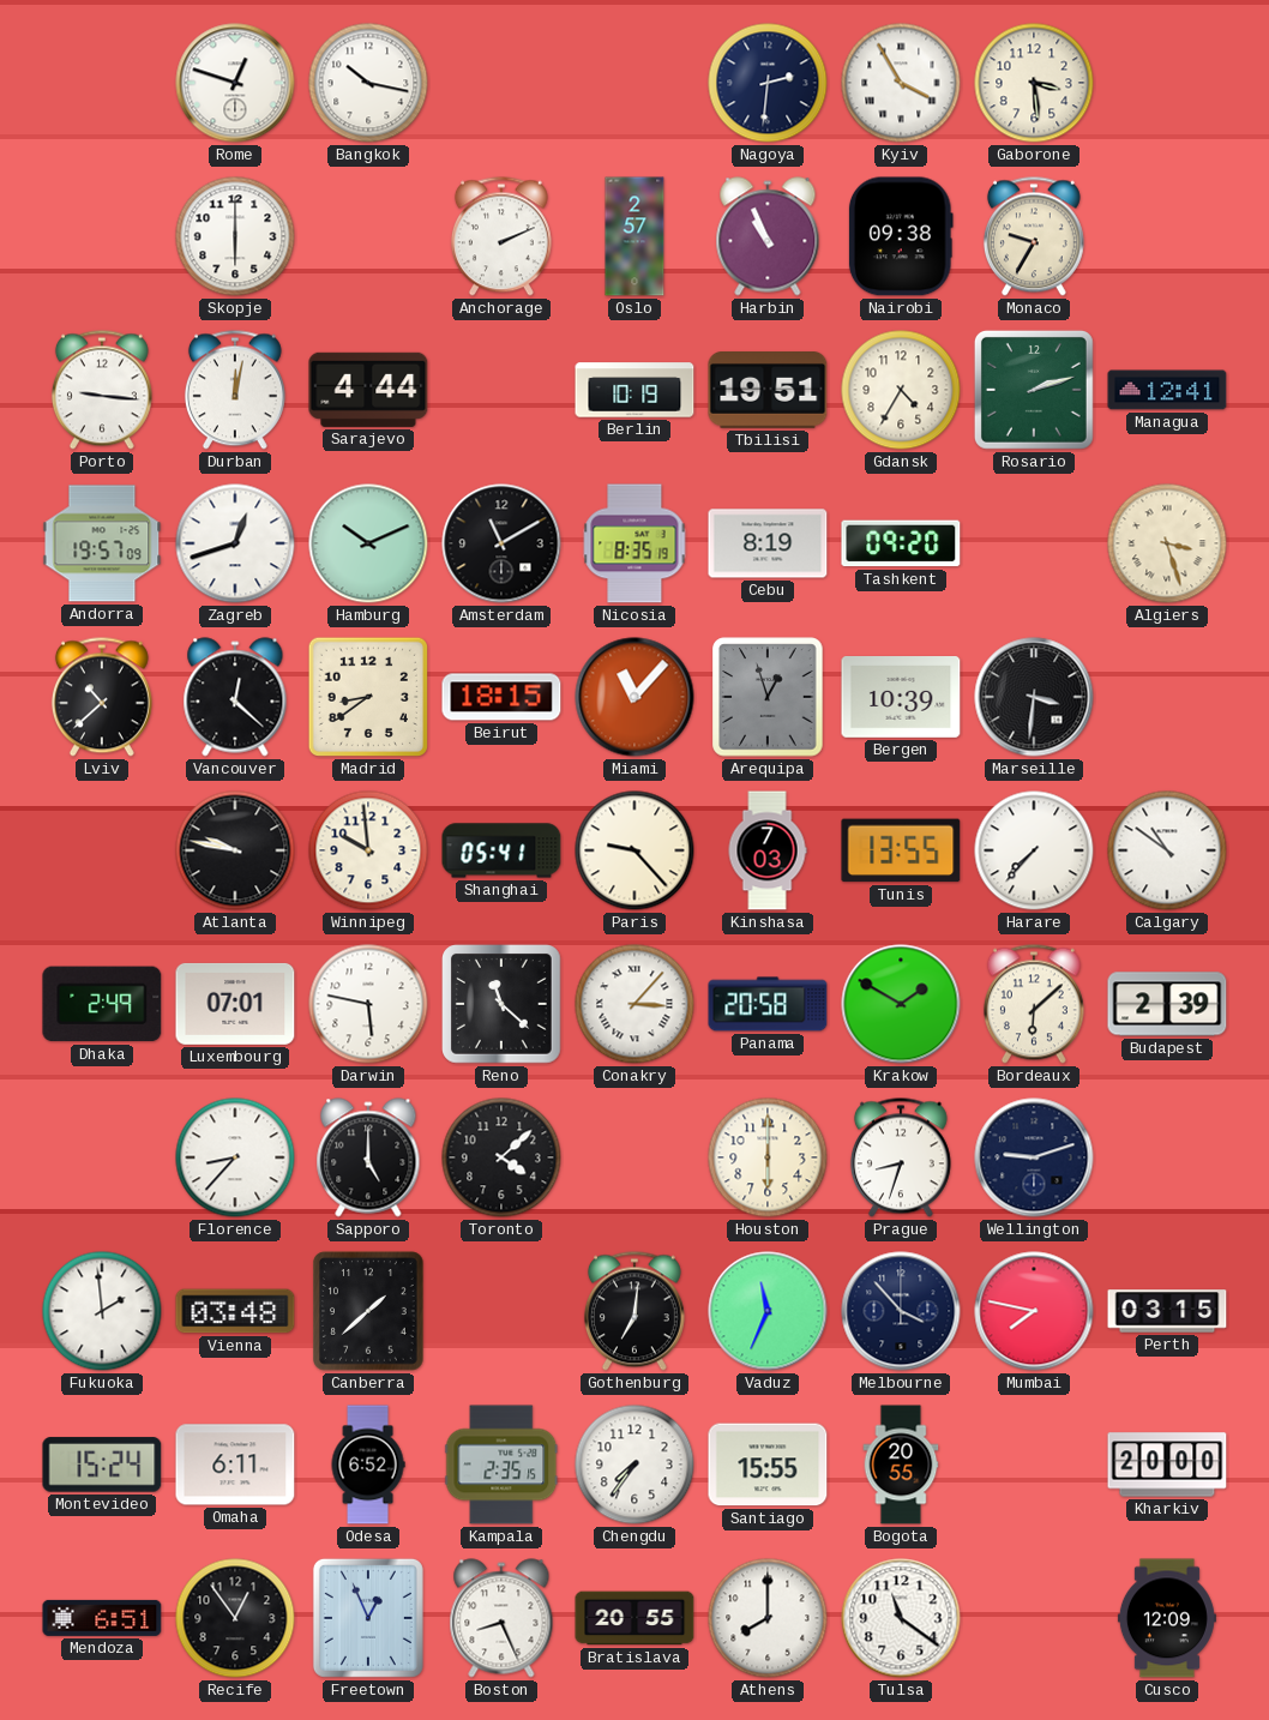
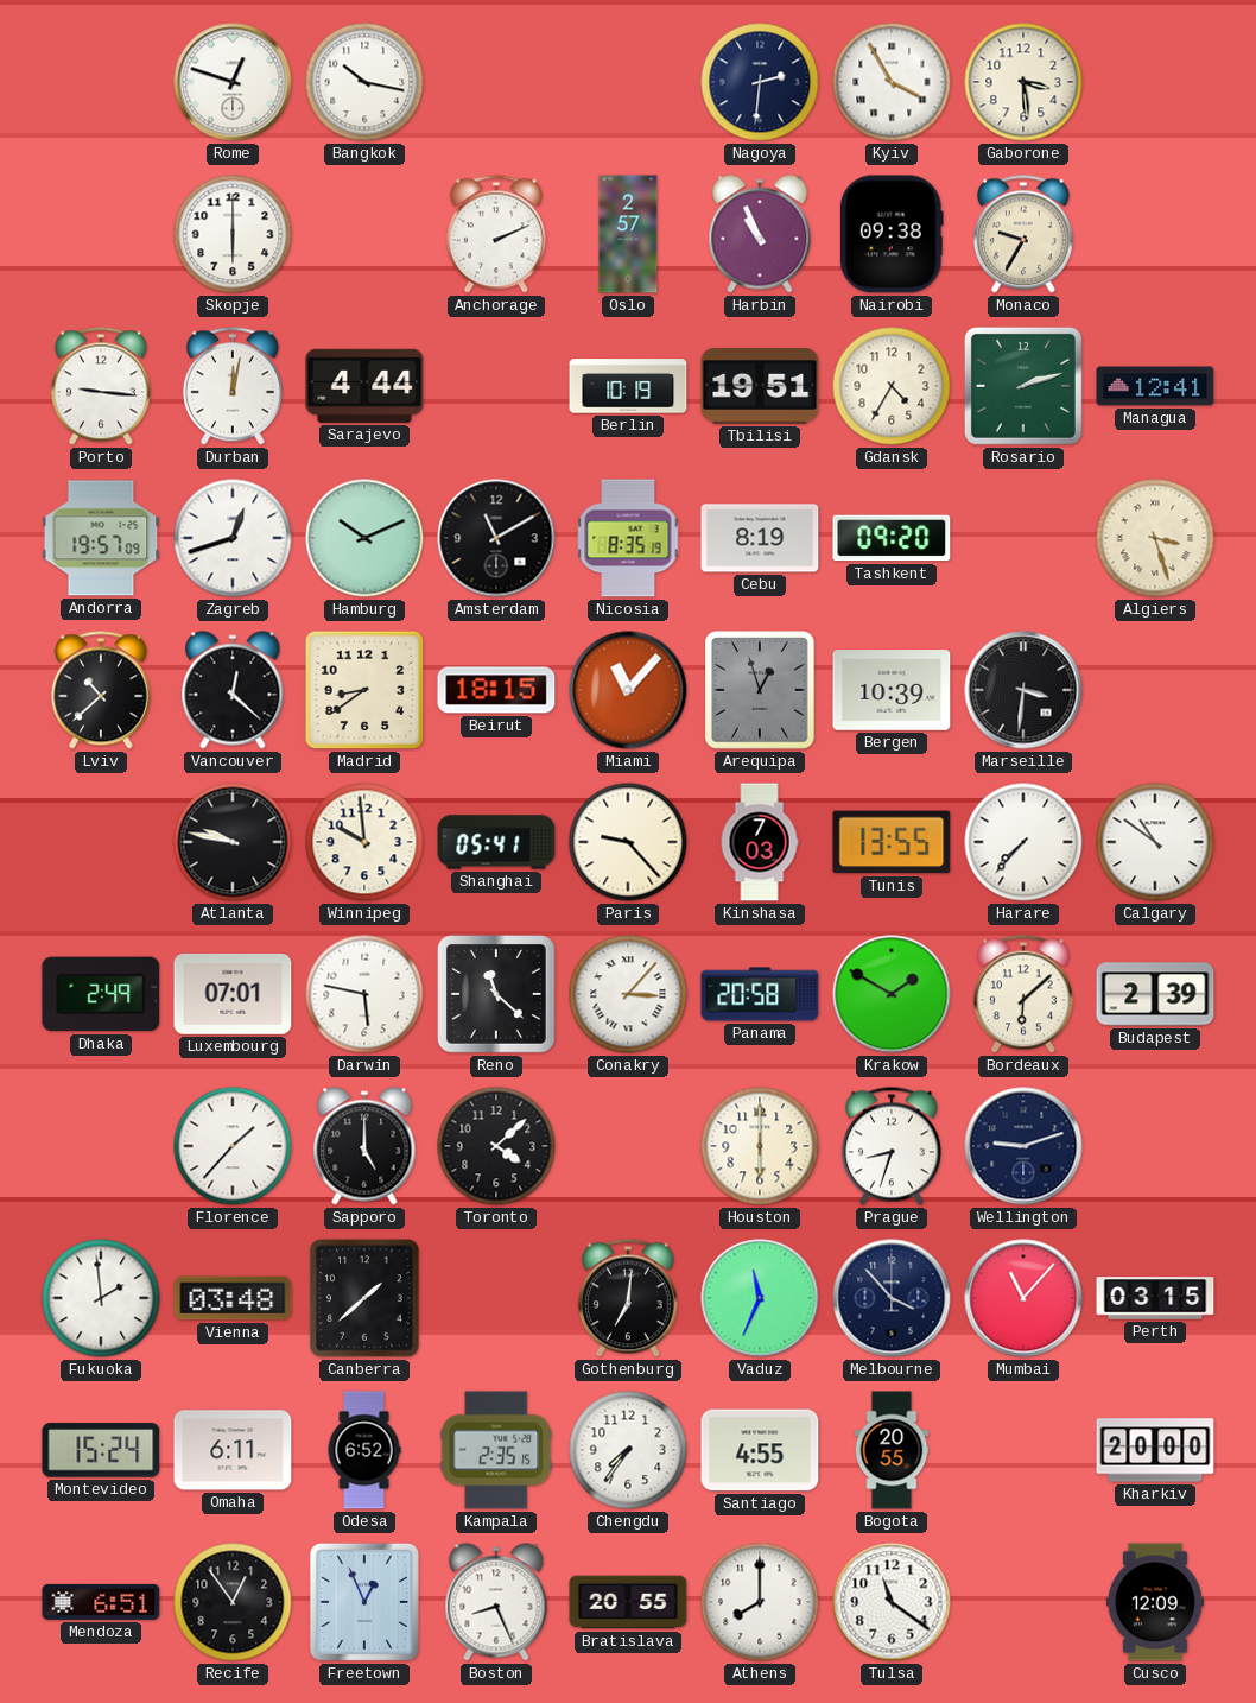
Florence: 8:37 -> 1:37
Mumbai: 7:47 -> 11:07
Santiago: 15:55 -> 4:55
